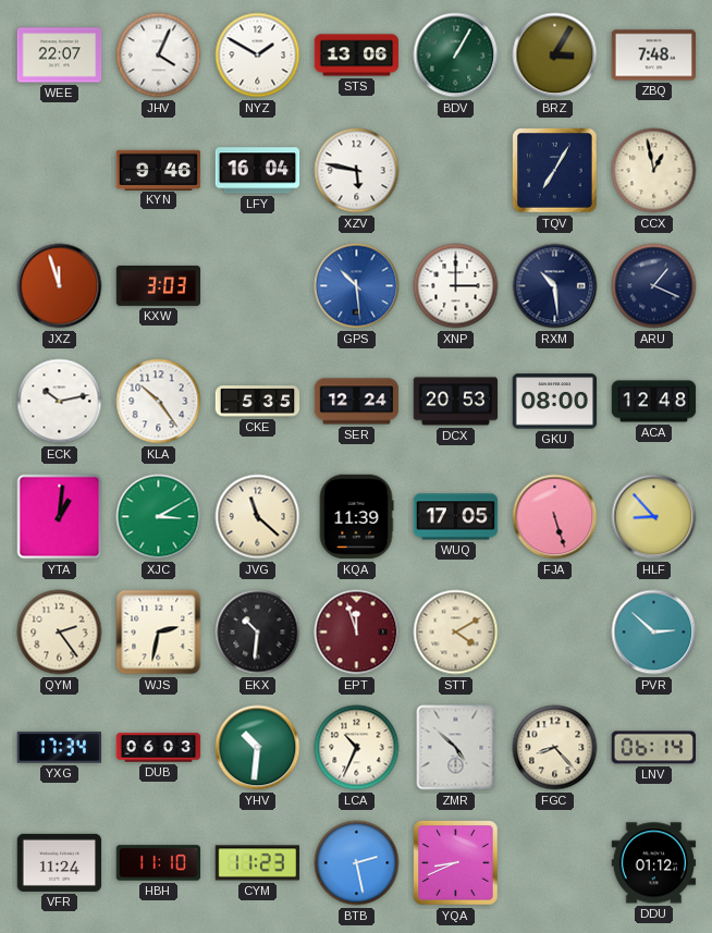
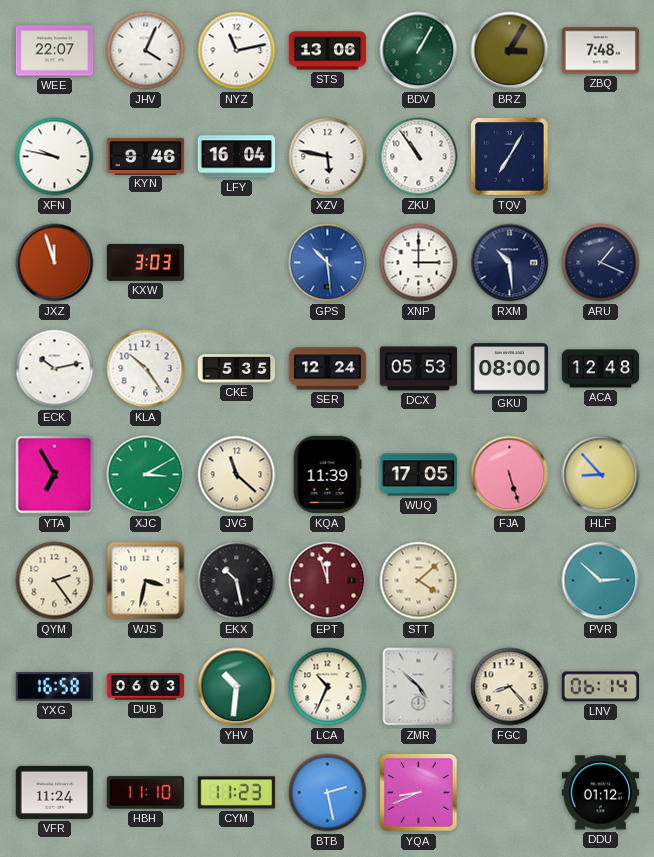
NYZ: 1:50 -> 11:13
XFN: none -> 9:47
ZKU: none -> 10:54
CCX: 12:58 -> none
DCX: 20:53 -> 05:53
YTA: 1:01 -> 6:55
WJS: 2:32 -> 3:32
EKX: 10:31 -> 10:28
STT: 4:10 -> 4:08
YXG: 17:34 -> 16:58
